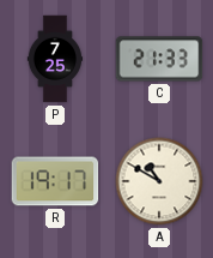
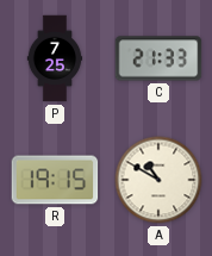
R: 19:17 -> 19:15
